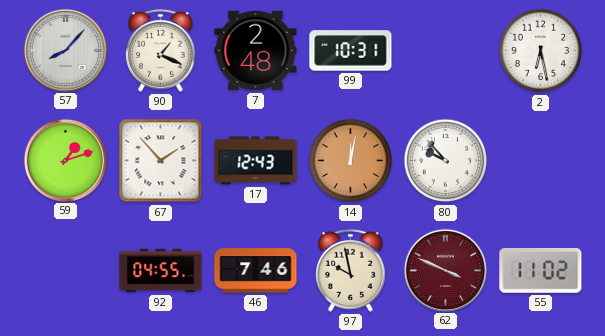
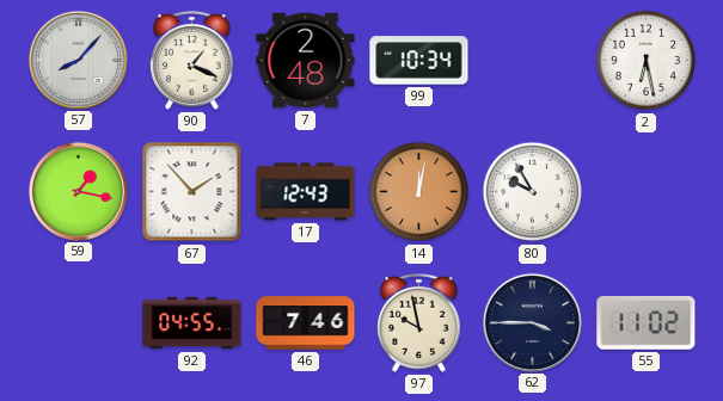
99: 10:31 -> 10:34
59: 1:12 -> 1:17
80: 9:53 -> 9:55
62: 3:49 -> 3:45
62 dial: burgundy -> navy
